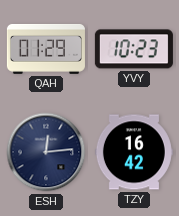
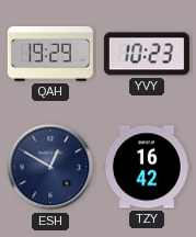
QAH: 01:29 -> 19:29
ESH: 12:14 -> 12:50
